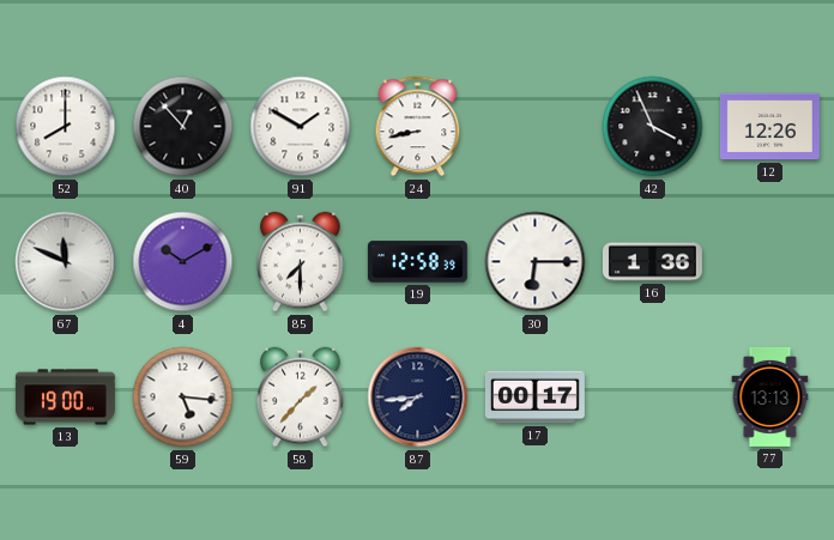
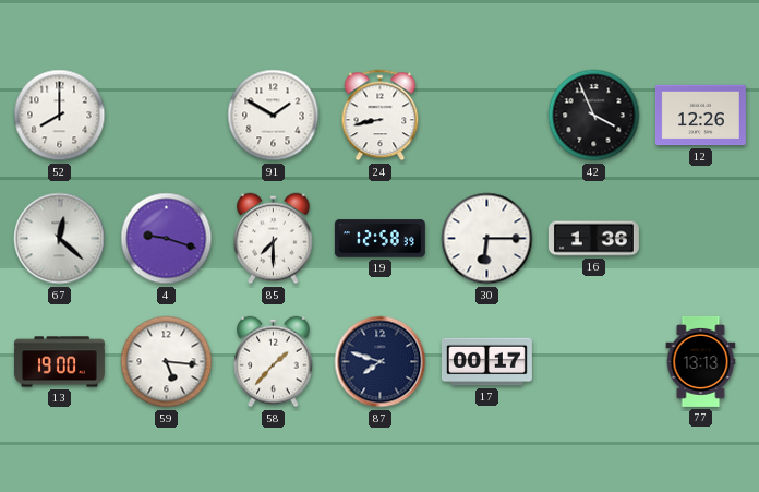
40: 12:53 -> none
67: 11:49 -> 12:22
4: 10:10 -> 9:18
87: 7:44 -> 7:48
